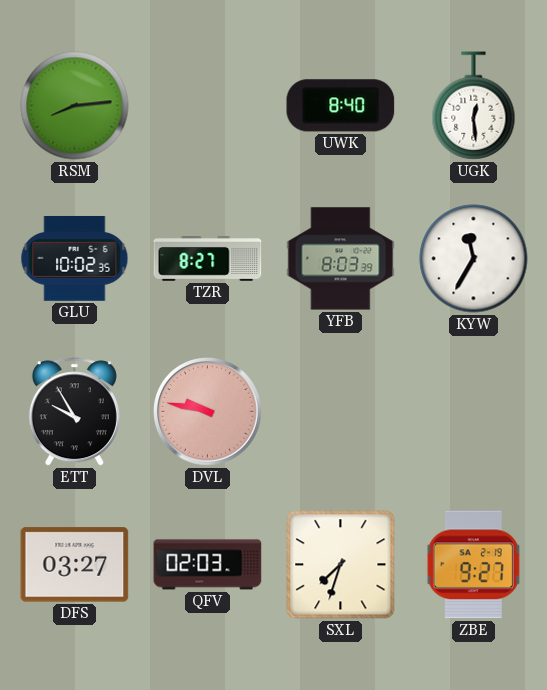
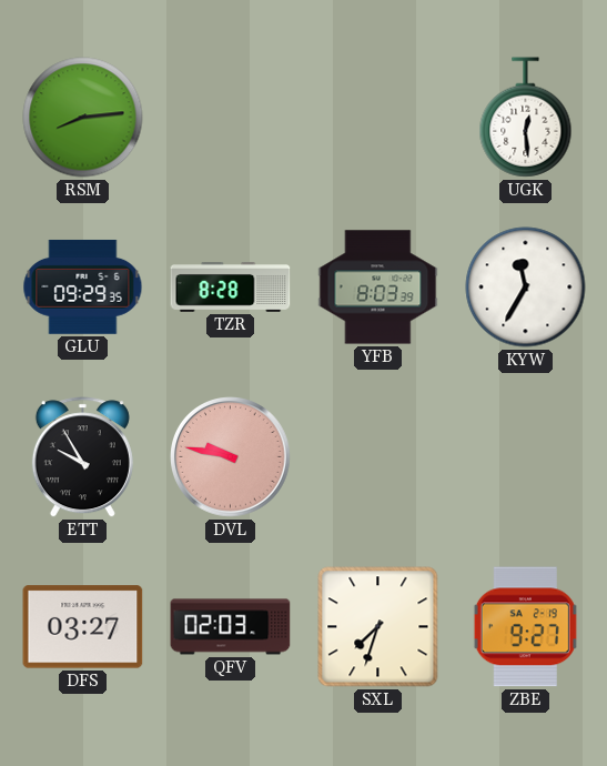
UWK: 8:40 -> none
GLU: 10:02 -> 09:29
TZR: 8:27 -> 8:28
